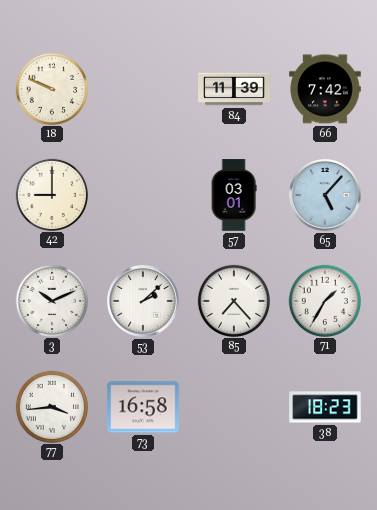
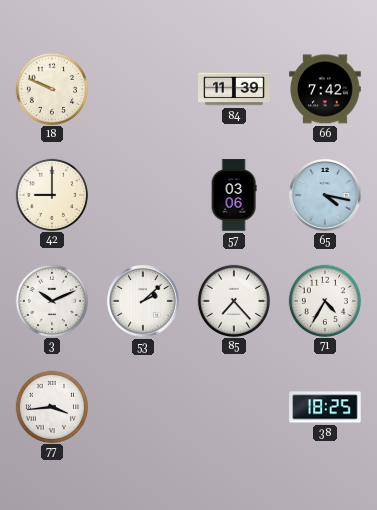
57: 03:01 -> 03:06
65: 5:07 -> 4:17
71: 1:35 -> 4:35
73: 16:58 -> none
38: 18:23 -> 18:25
